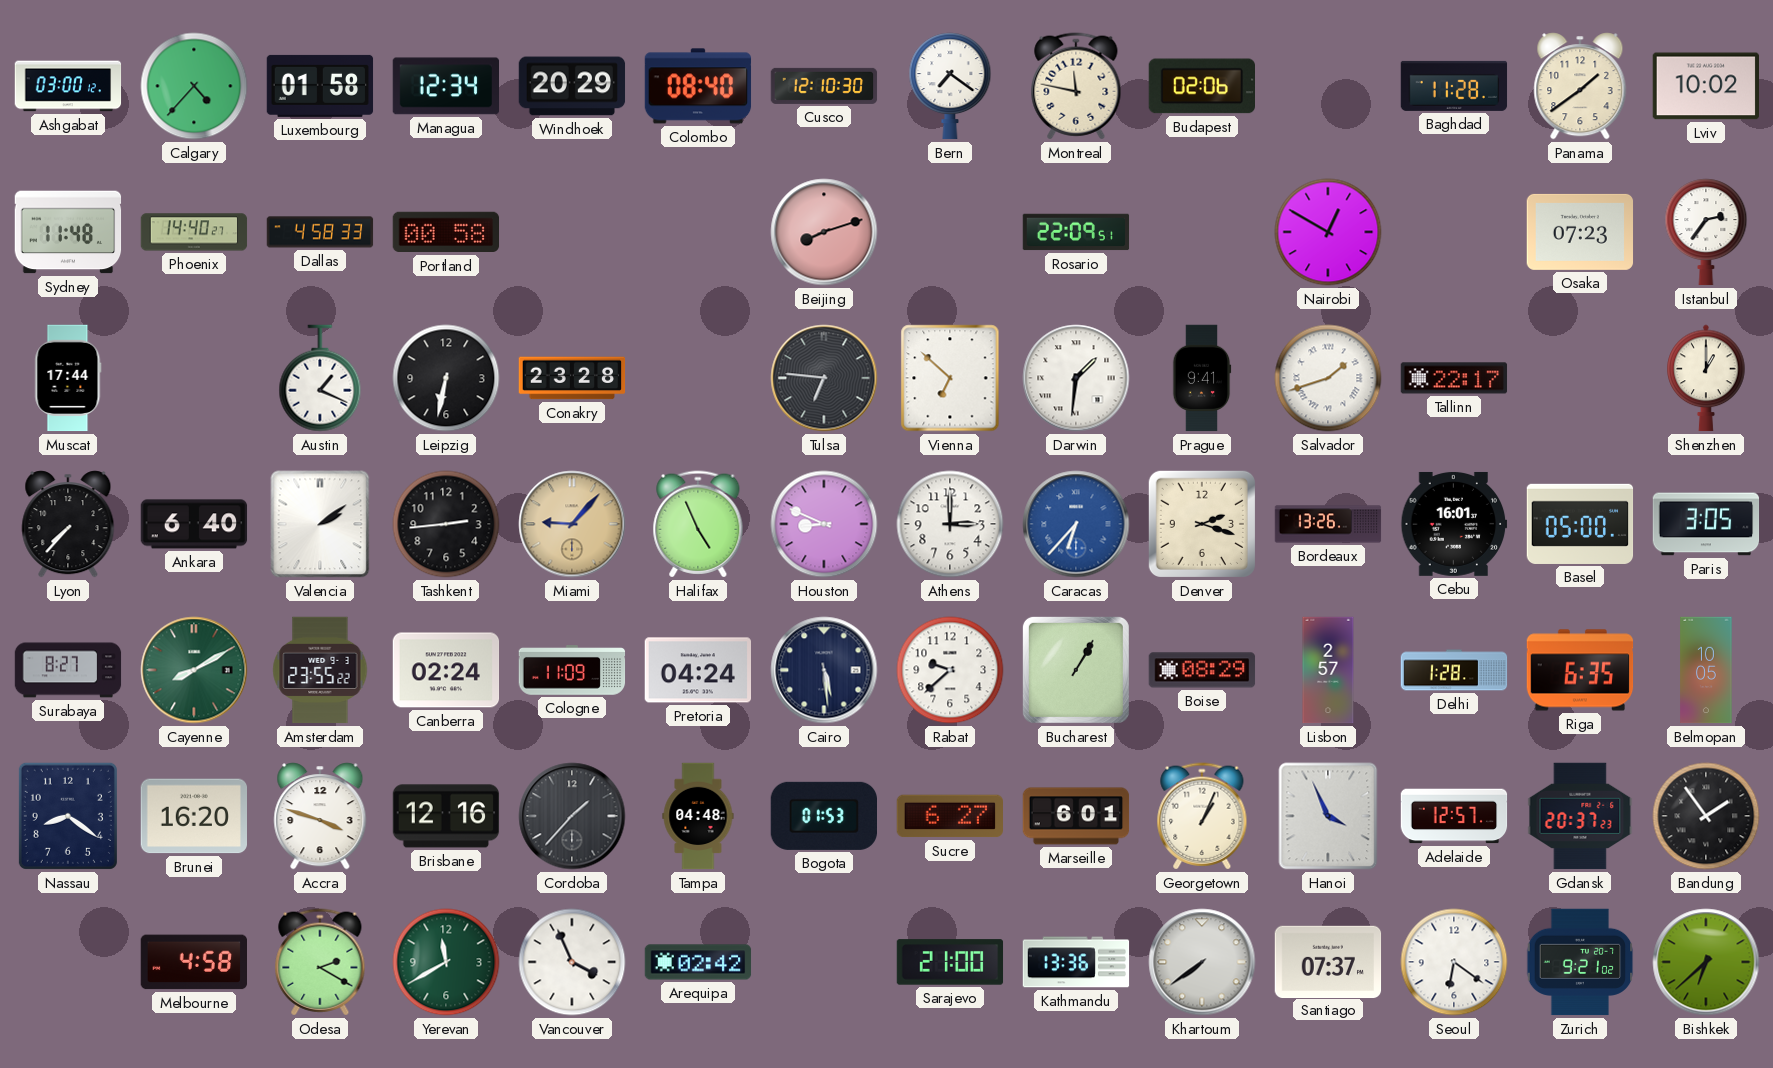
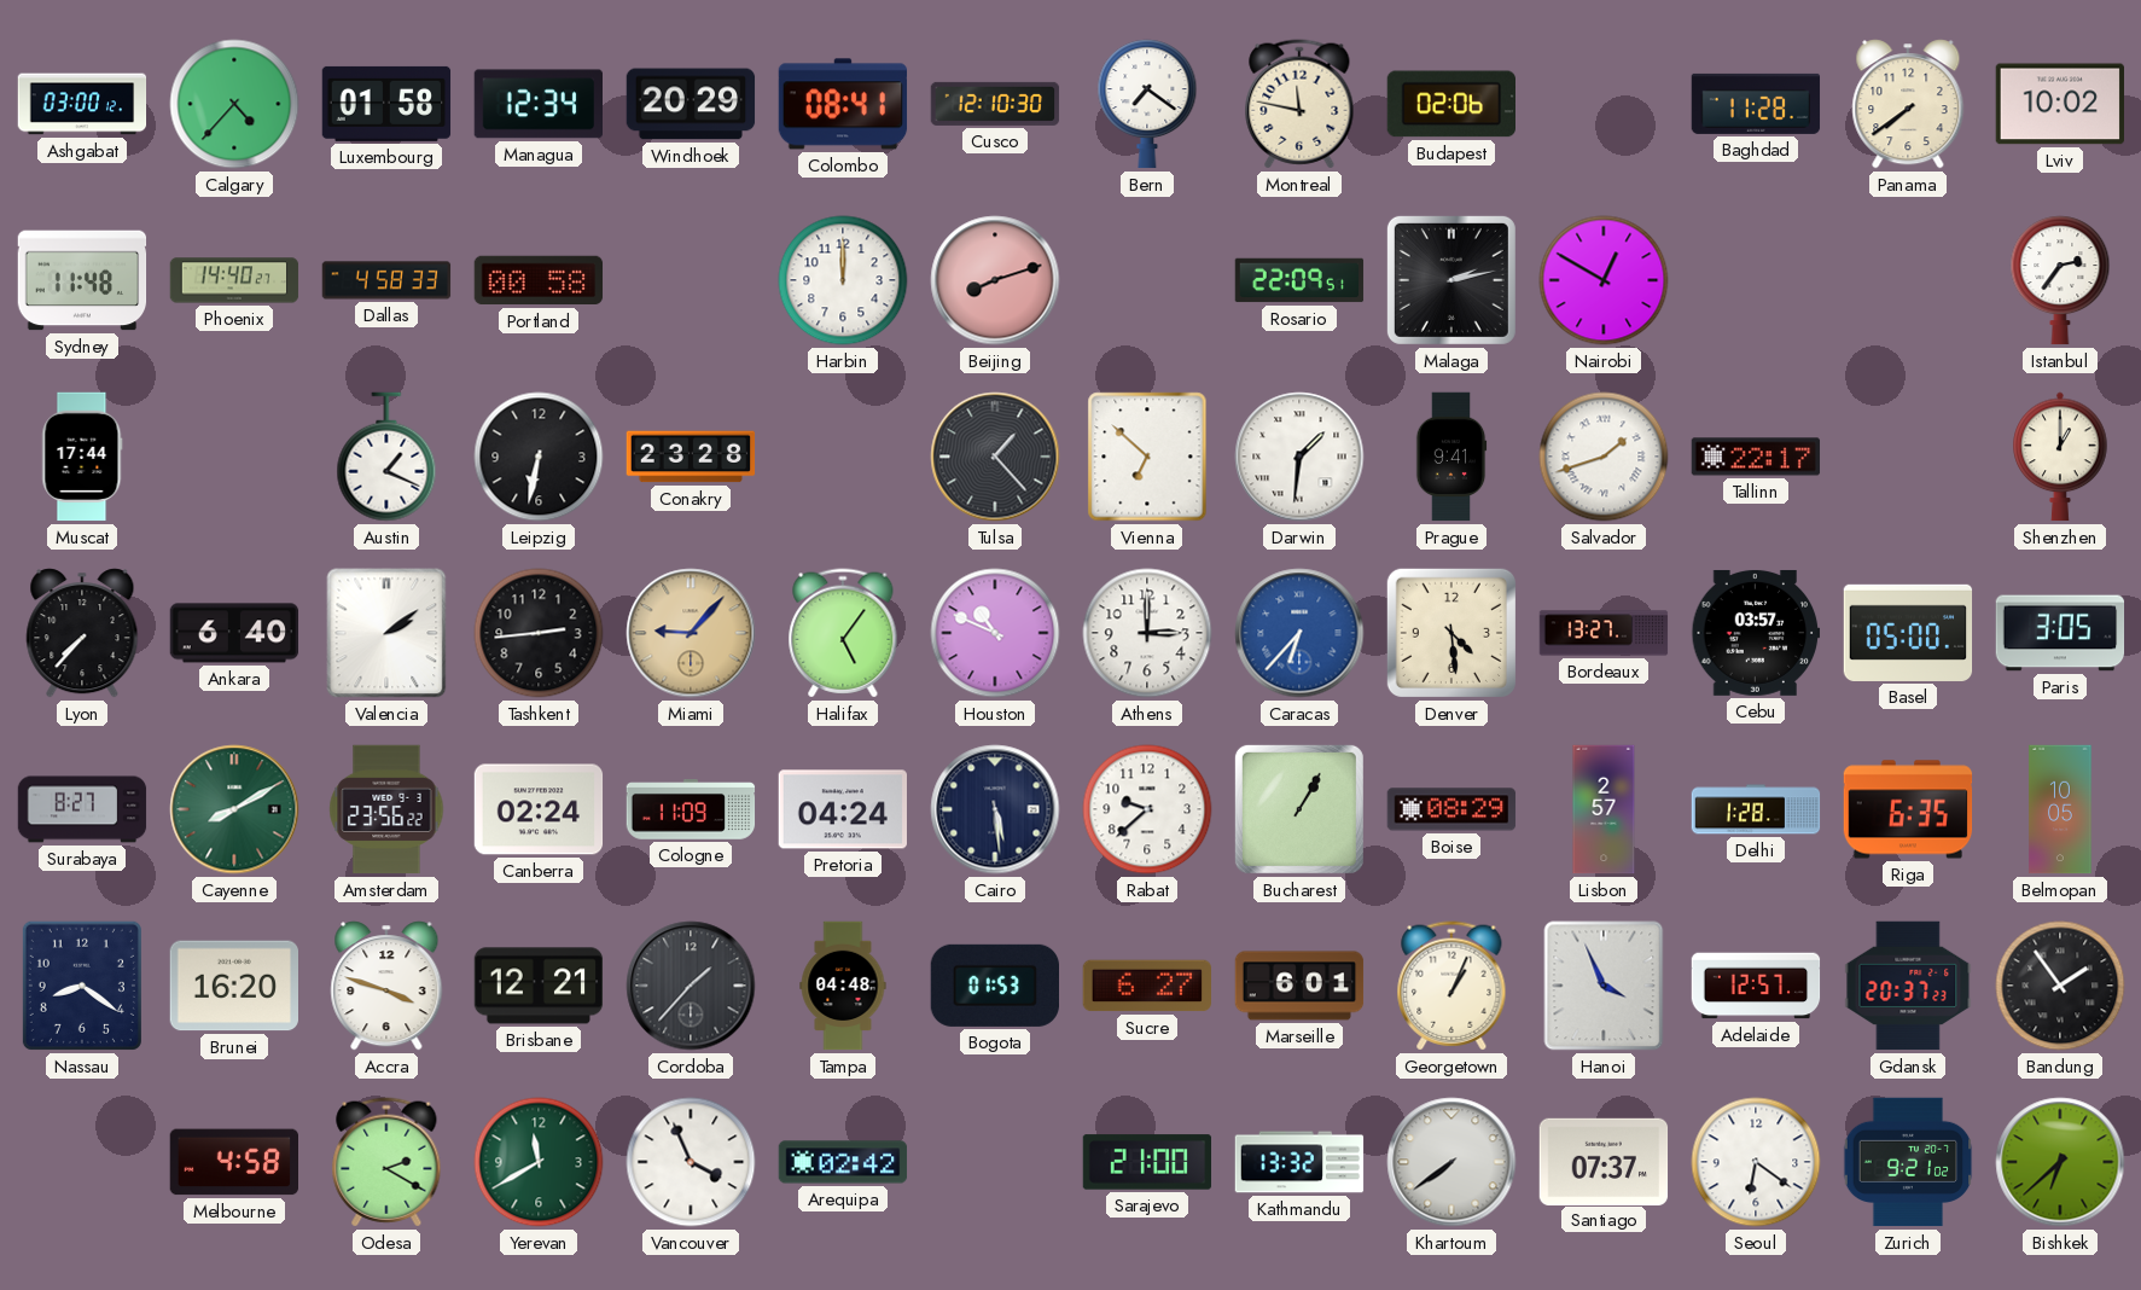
Colombo: 08:40 -> 08:41
Panama: 1:39 -> 7:39
Harbin: none -> 12:00
Malaga: none -> 2:13
Osaka: 07:23 -> none
Tulsa: 6:46 -> 1:23
Halifax: 4:56 -> 5:06
Houston: 8:49 -> 10:49
Denver: 2:18 -> 4:29
Bordeaux: 13:26 -> 13:27
Cebu: 16:01 -> 03:57
Amsterdam: 23:55 -> 23:56
Brisbane: 12:16 -> 12:21
Kathmandu: 13:36 -> 13:32
